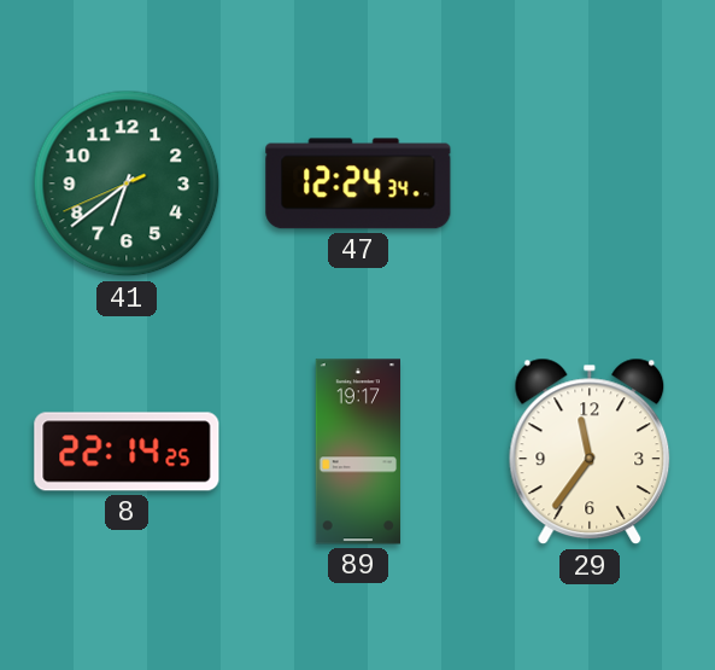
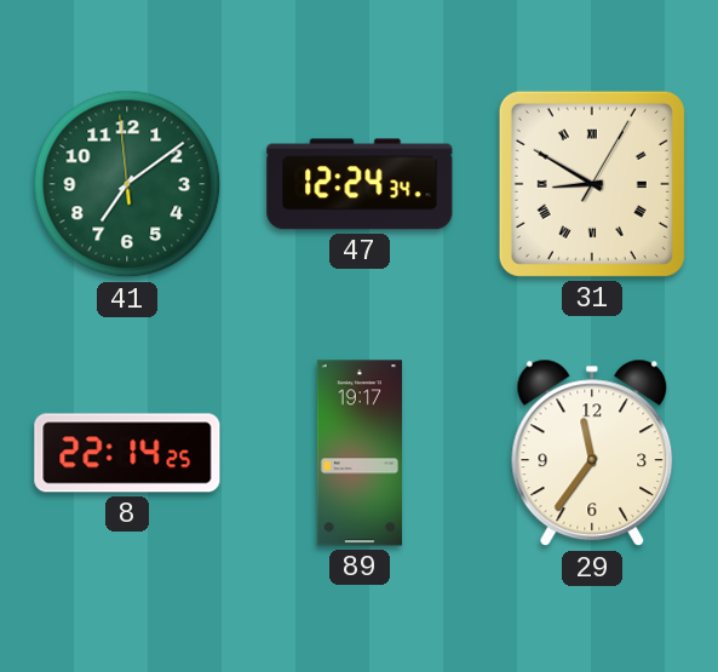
41: 6:38 -> 7:08
31: none -> 8:50
